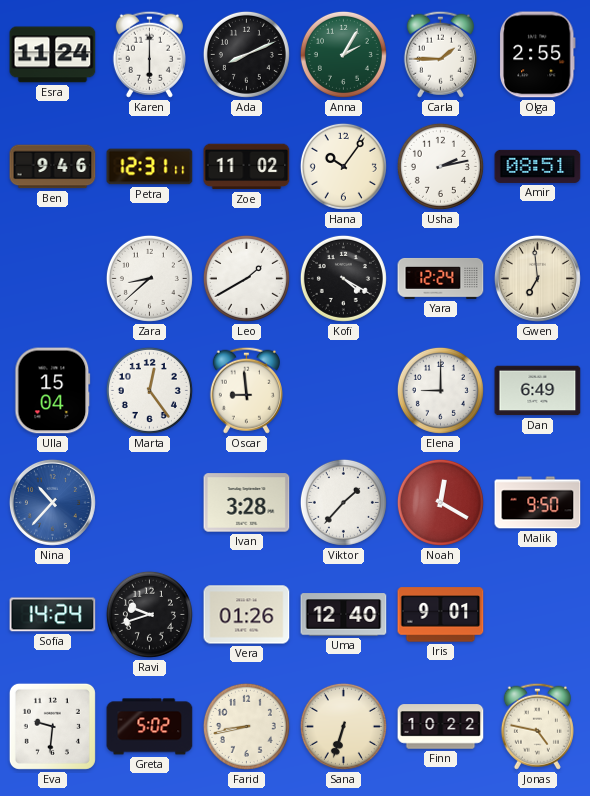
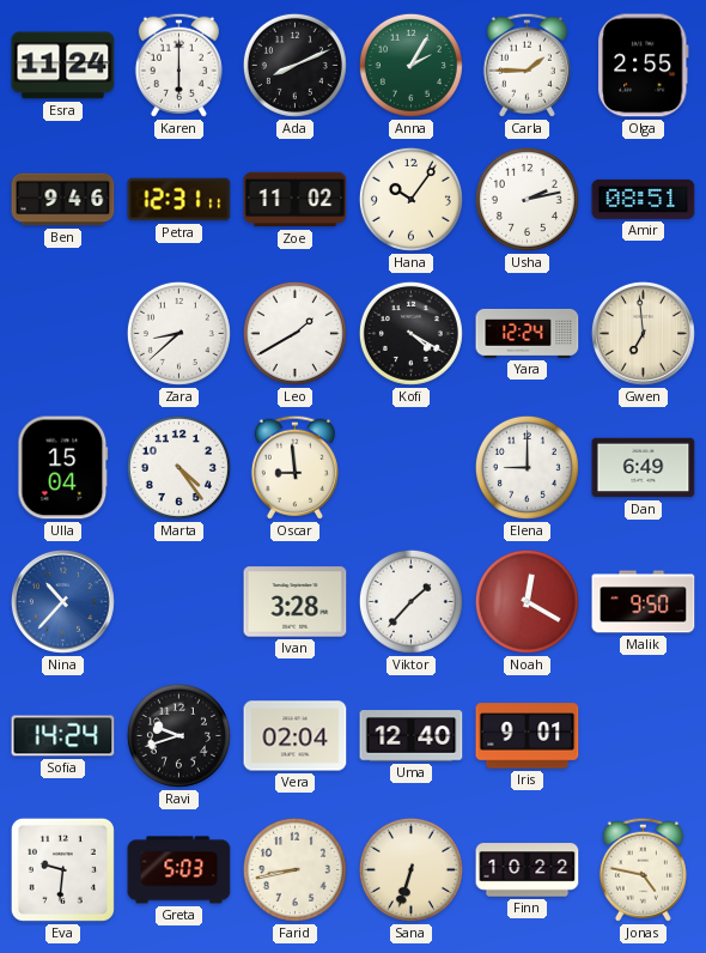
Marta: 12:24 -> 4:24
Vera: 01:26 -> 02:04
Greta: 5:02 -> 5:03
